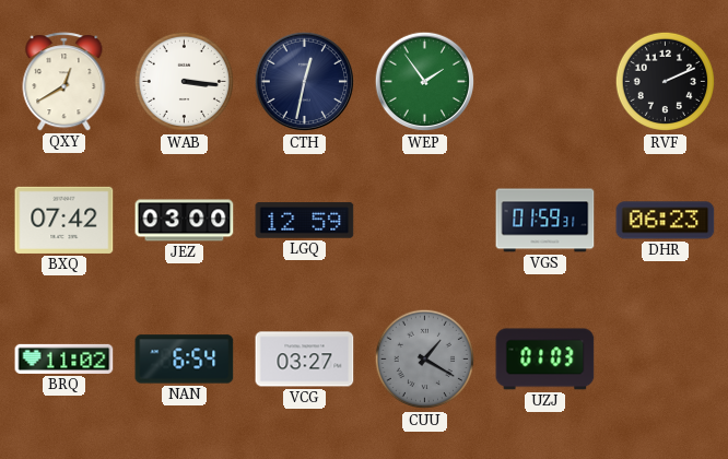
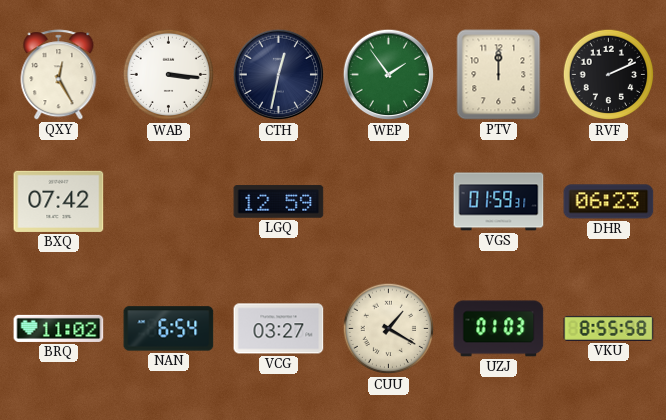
QXY: 12:40 -> 12:25
PTV: none -> 12:00
JEZ: 03:00 -> none
CUU dial: grey -> cream
VKU: none -> 8:55
